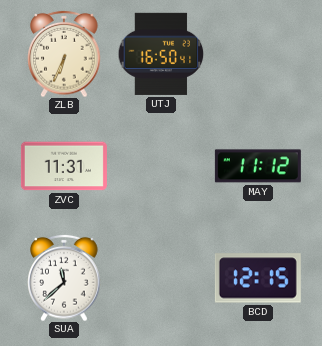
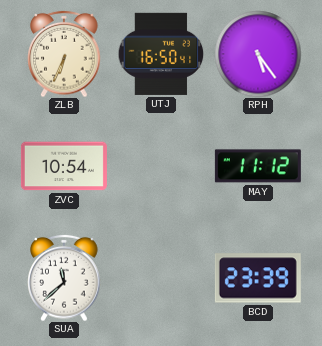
RPH: none -> 5:24
ZVC: 11:31 -> 10:54
BCD: 12:15 -> 23:39
